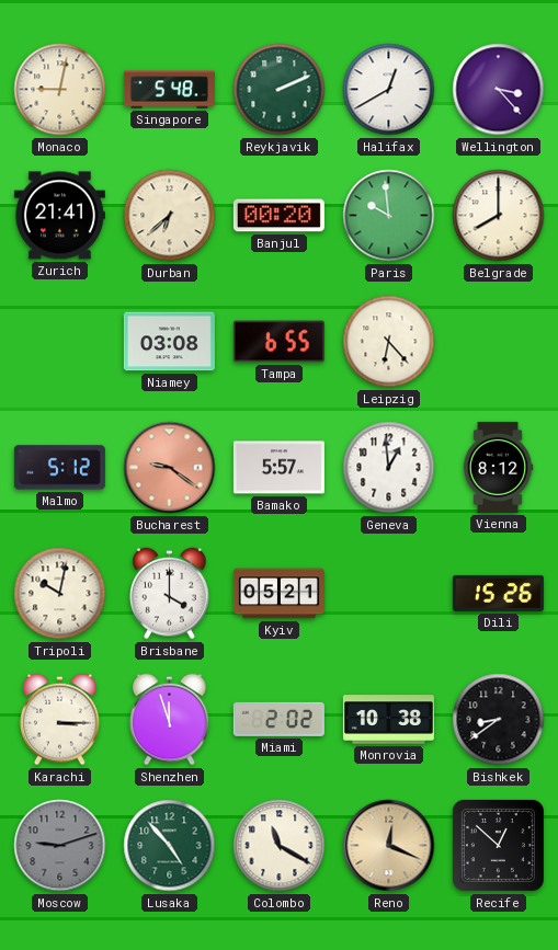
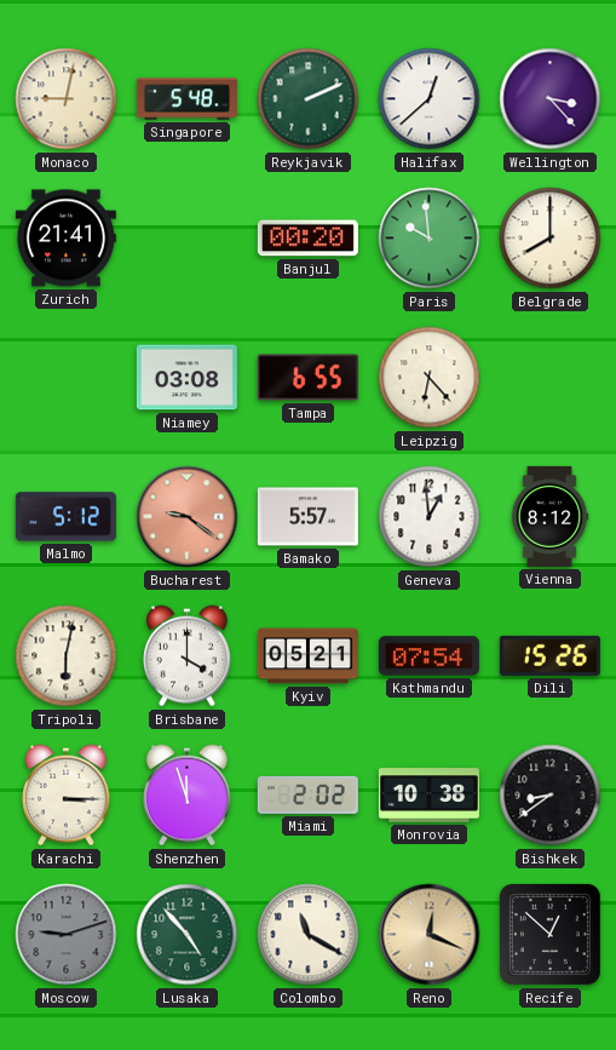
Halifax: 12:40 -> 12:38
Durban: 6:38 -> none
Tripoli: 10:02 -> 6:02
Kathmandu: none -> 07:54
